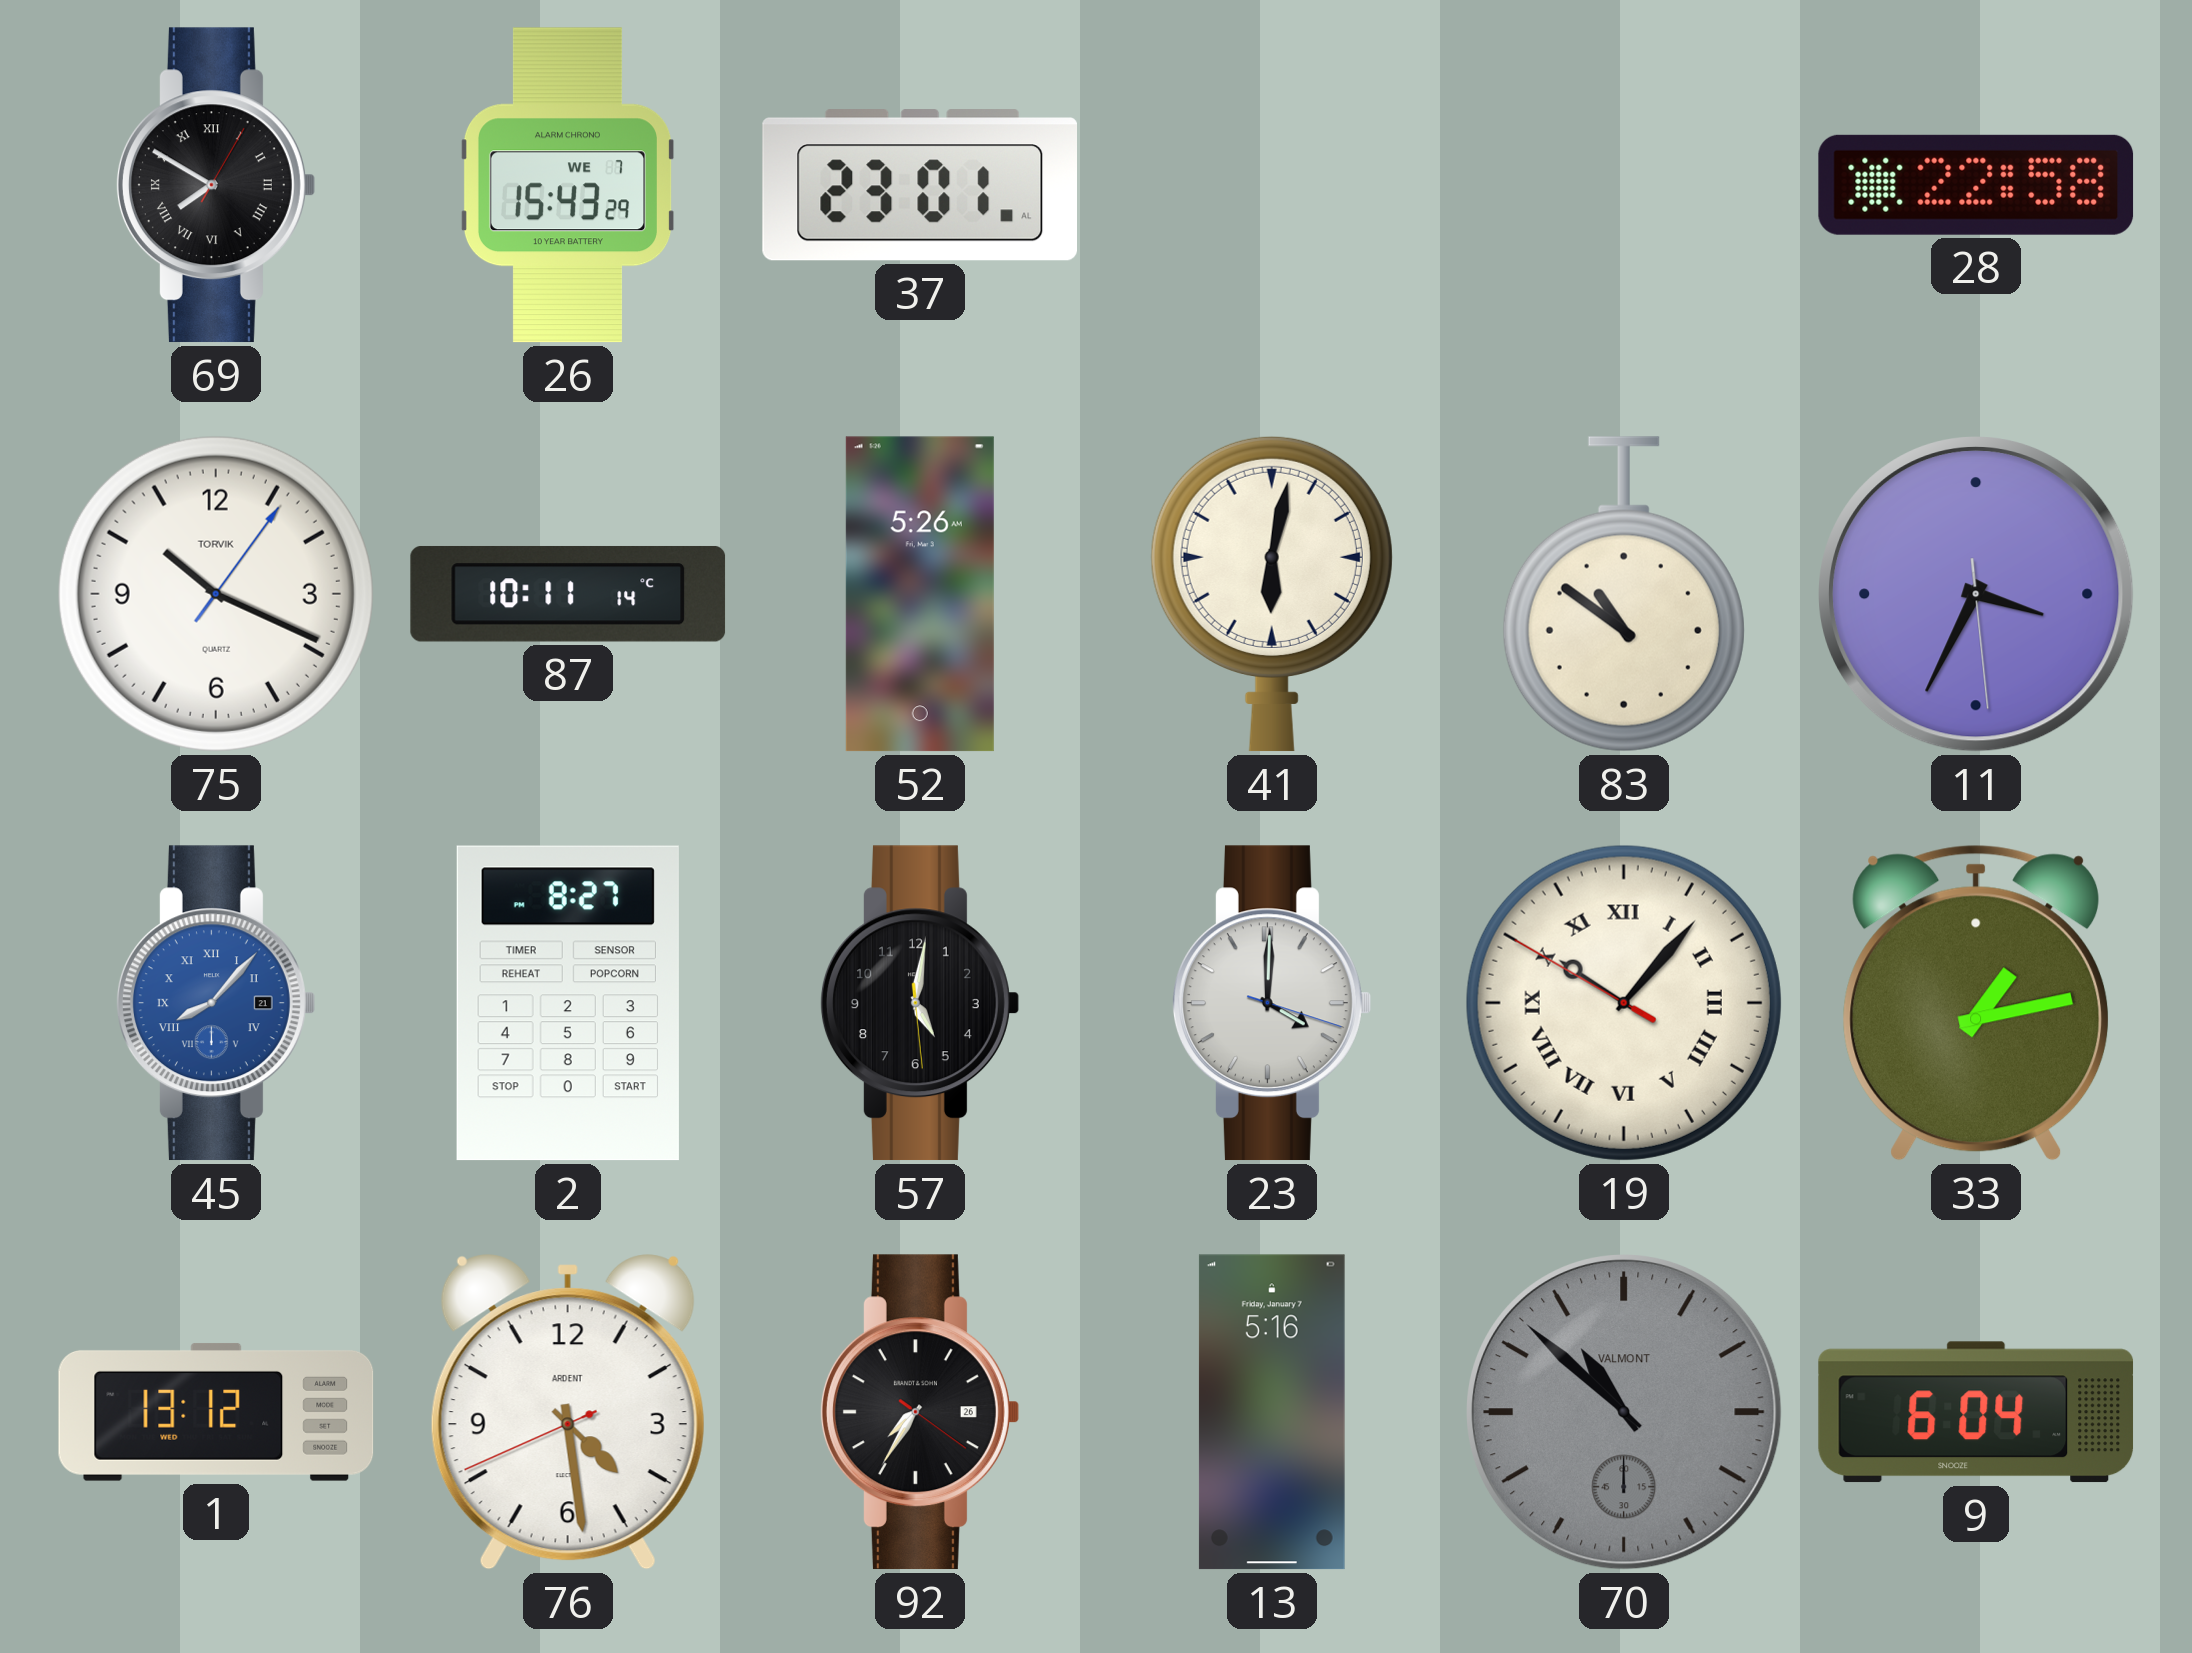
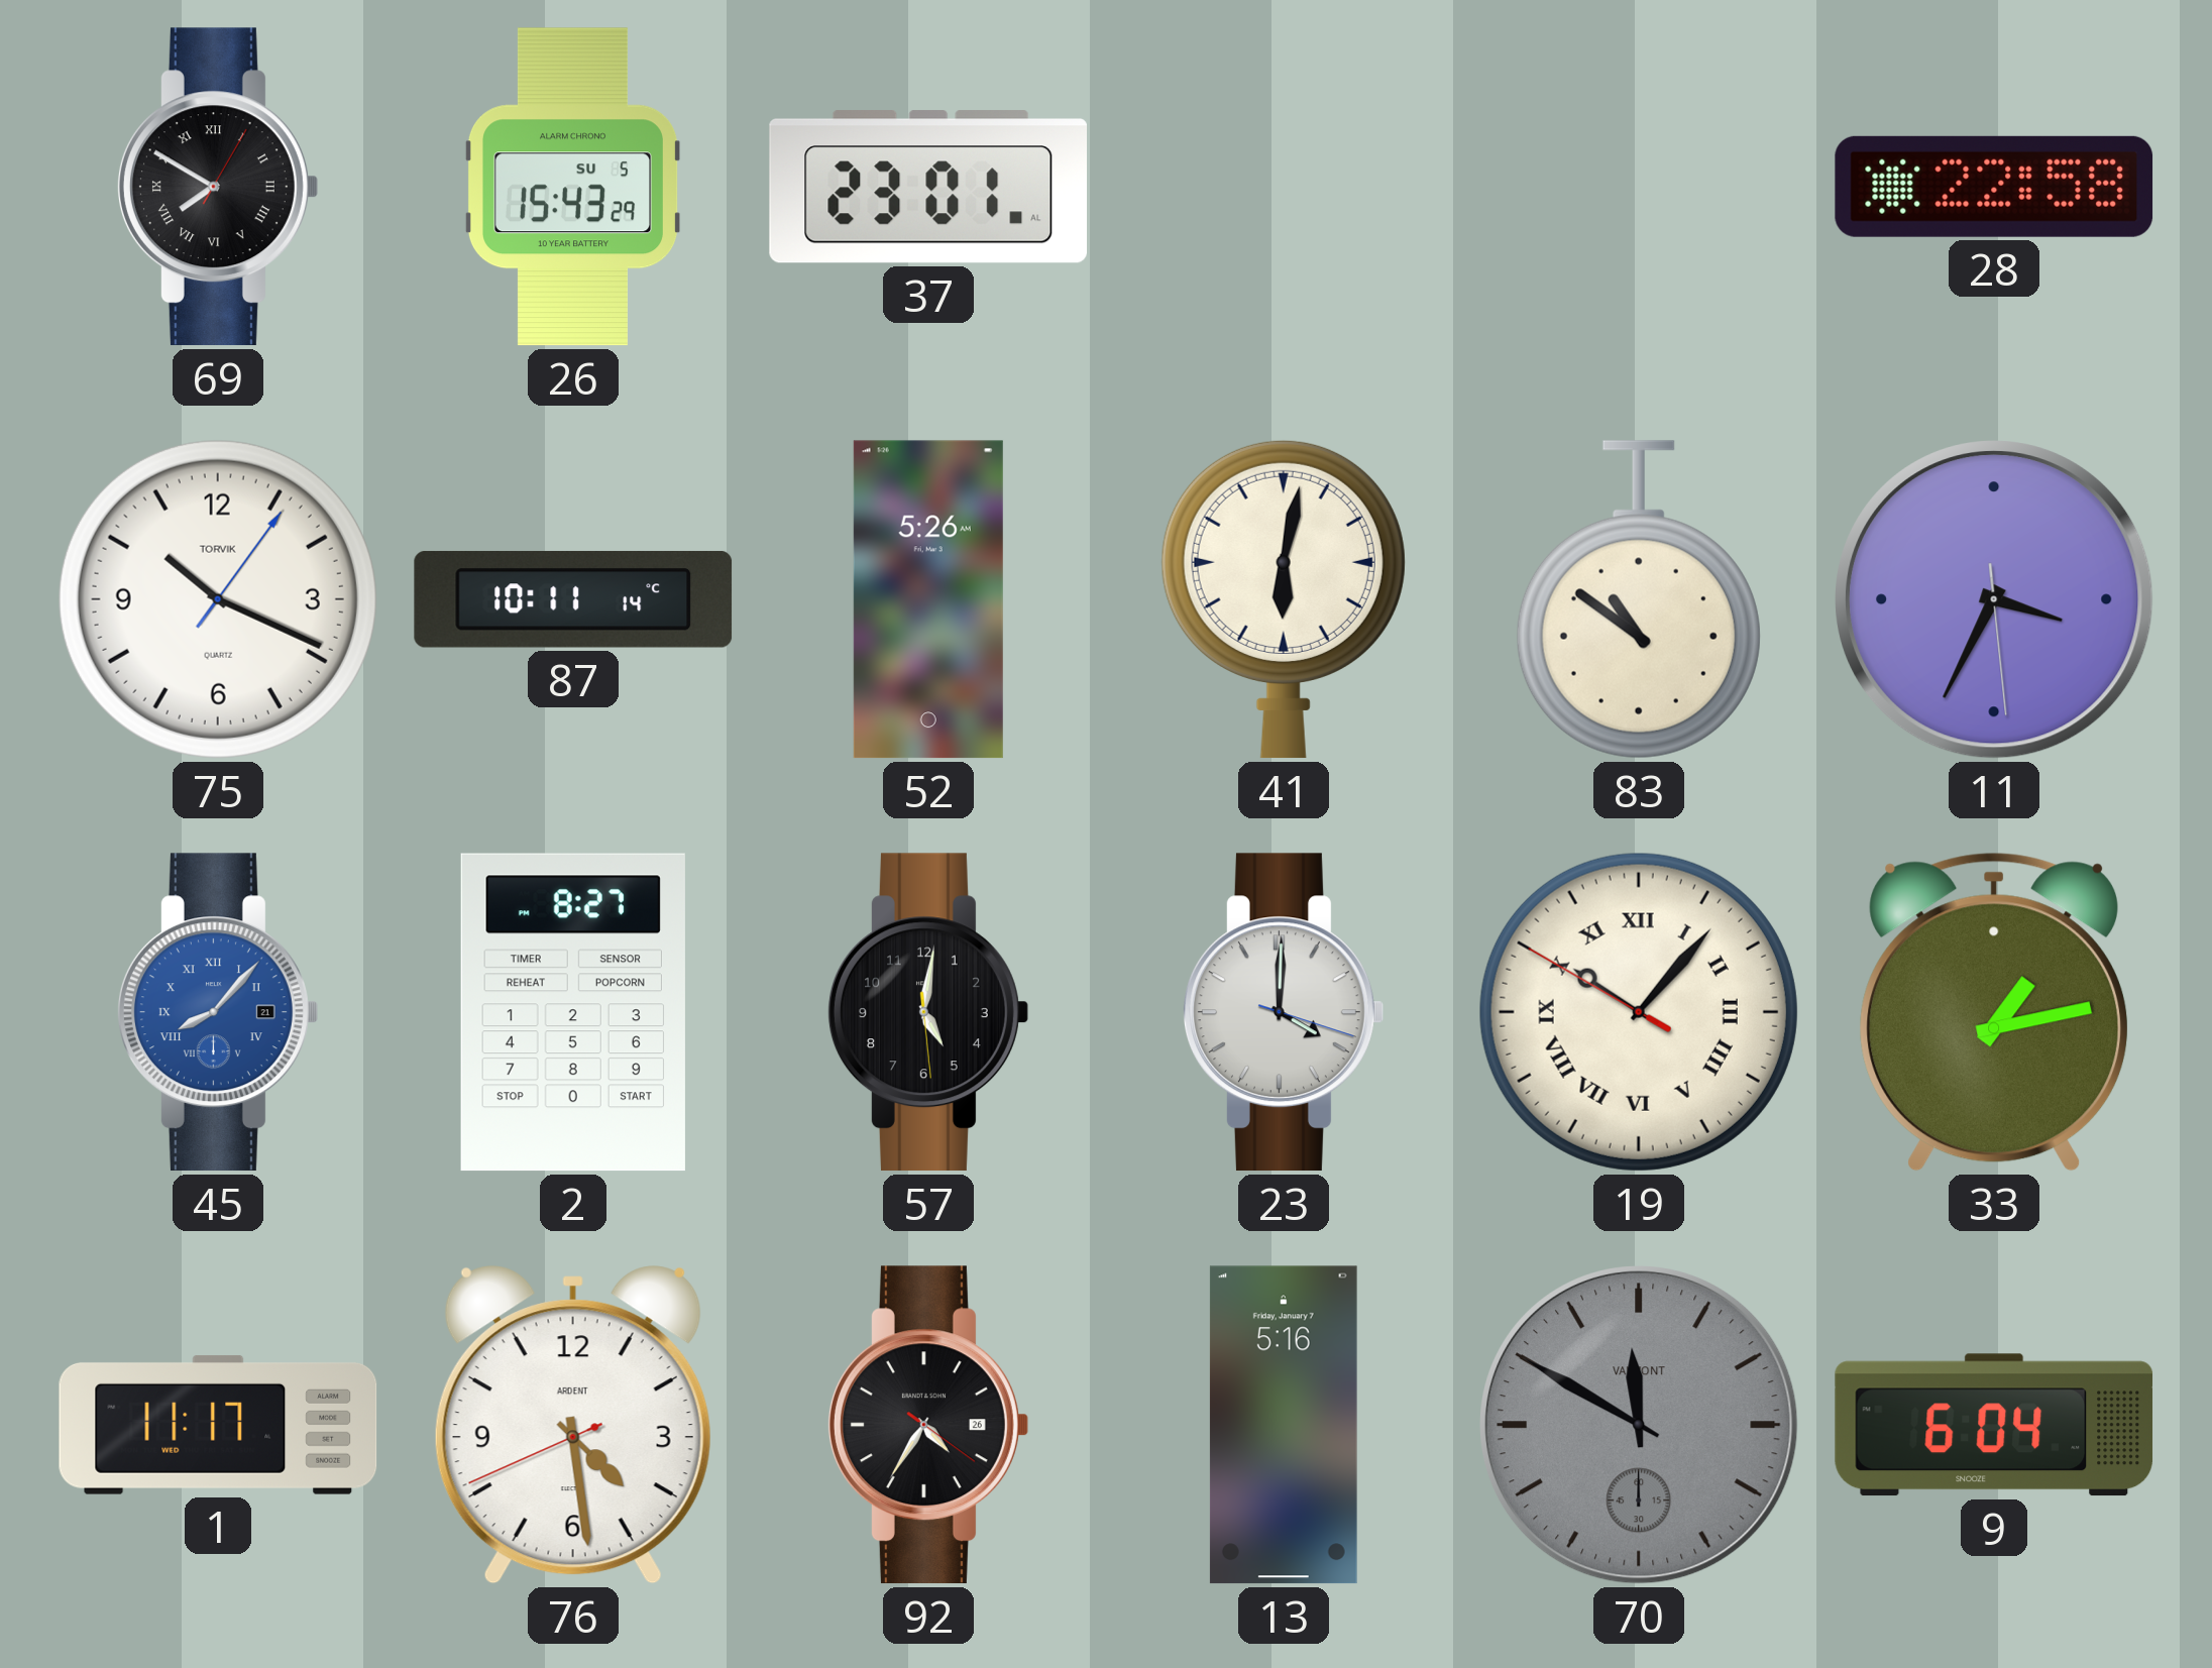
26 date: WE 7 -> SU 5
1: 13:12 -> 11:17
92: 7:35 -> 4:35
70: 10:52 -> 11:50
